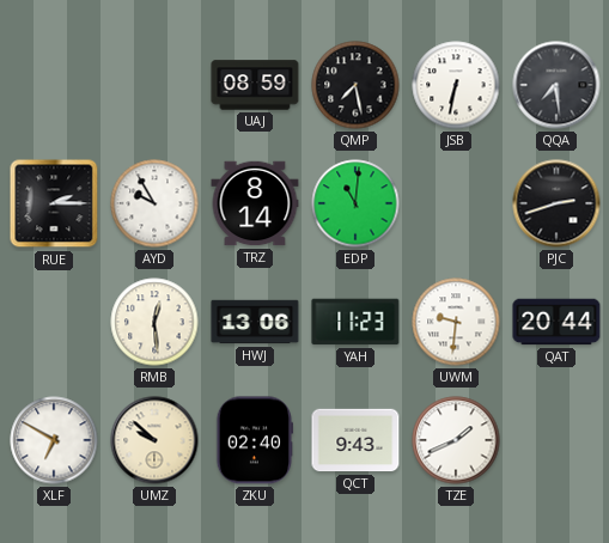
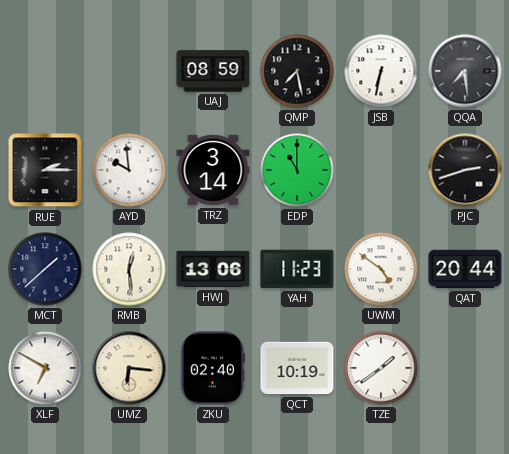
AYD: 9:55 -> 9:59
TRZ: 8:14 -> 3:14
EDP: 11:01 -> 11:00
MCT: none -> 1:38
UWM: 9:31 -> 4:51
UMZ: 9:52 -> 6:16
QCT: 9:43 -> 10:19
TZE: 1:41 -> 1:39
